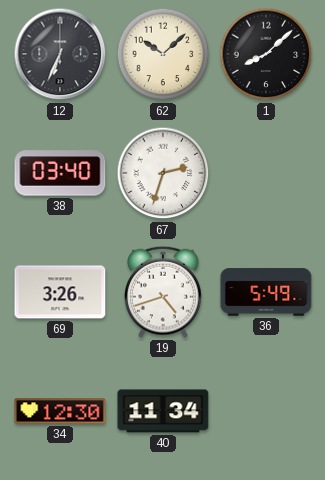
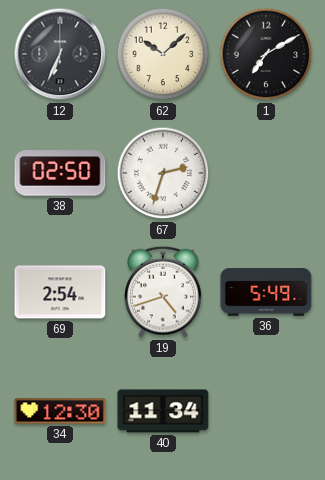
1: 8:08 -> 7:10
38: 03:40 -> 02:50
69: 3:26 -> 2:54
